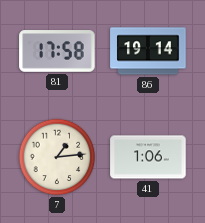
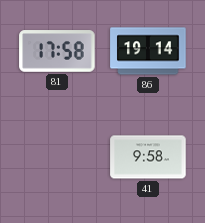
7: 1:14 -> none
41: 1:06 -> 9:58
